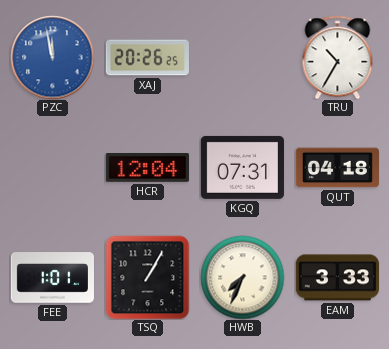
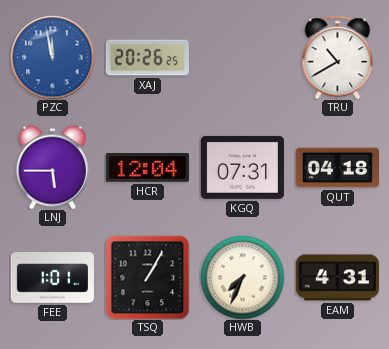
TRU: 10:35 -> 10:40
LNJ: none -> 5:45
EAM: 3:33 -> 4:31
